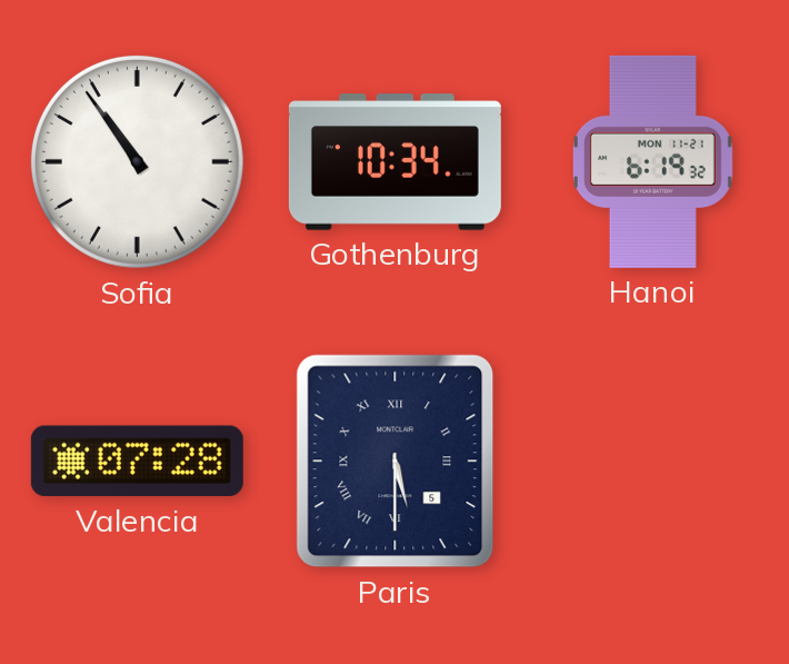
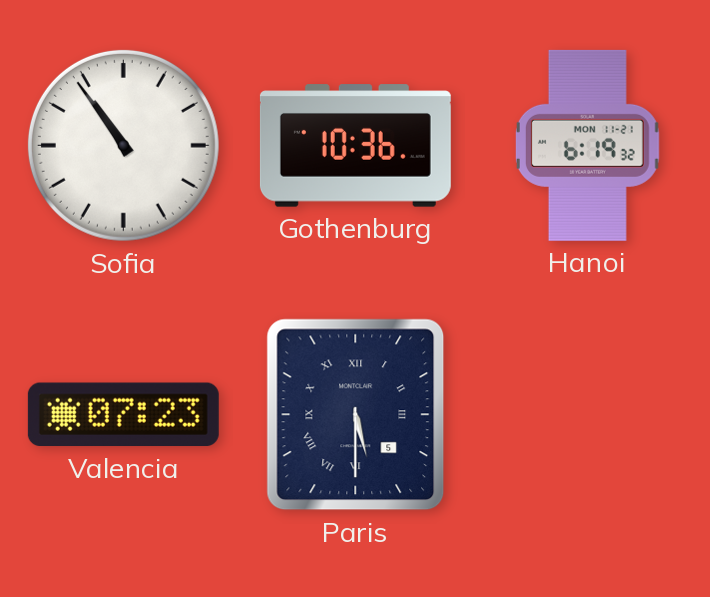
Gothenburg: 10:34 -> 10:36
Valencia: 07:28 -> 07:23
